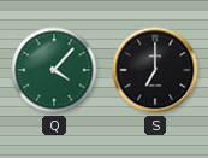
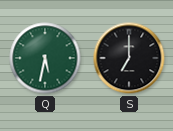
Q: 4:07 -> 5:32
